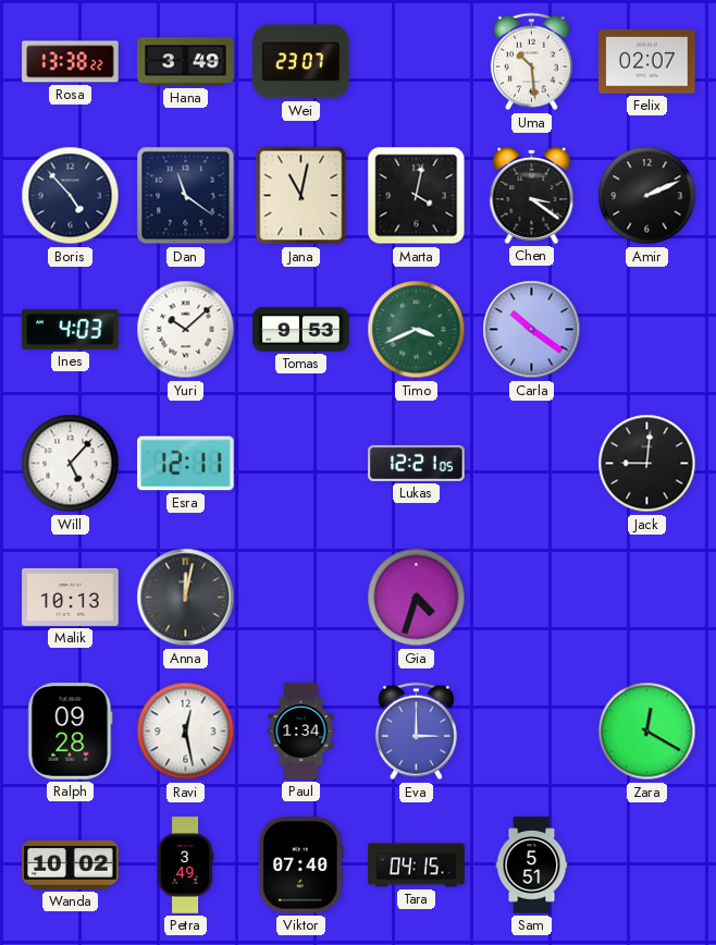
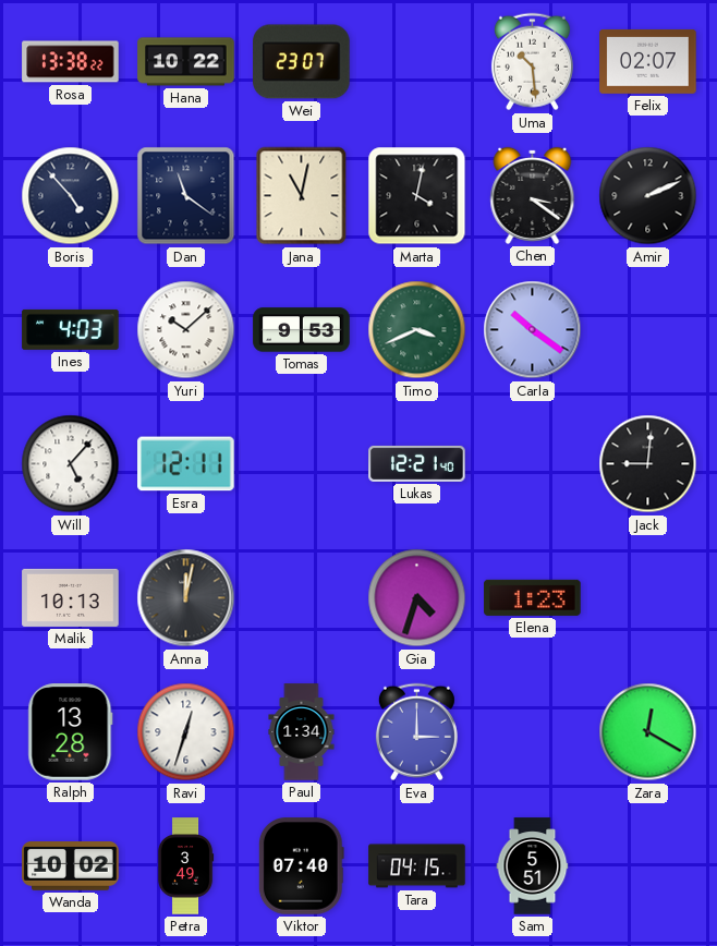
Hana: 3:49 -> 10:22
Lukas: 12:21:05 -> 12:21:40
Elena: none -> 1:23
Ralph: 09:28 -> 13:28
Ravi: 12:28 -> 12:33
